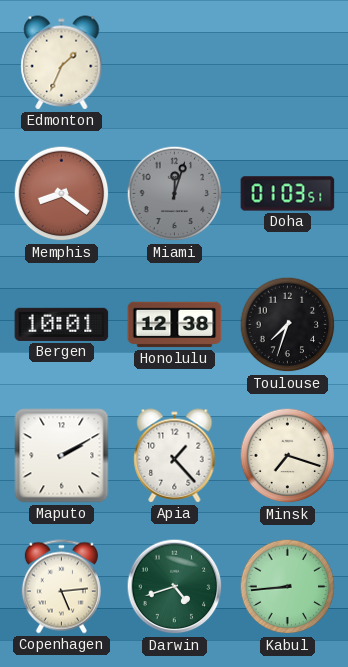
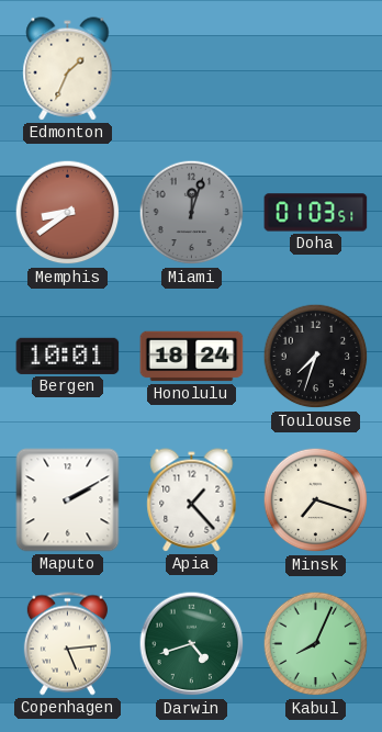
Memphis: 8:21 -> 8:39
Honolulu: 12:38 -> 18:24
Kabul: 8:44 -> 8:04
